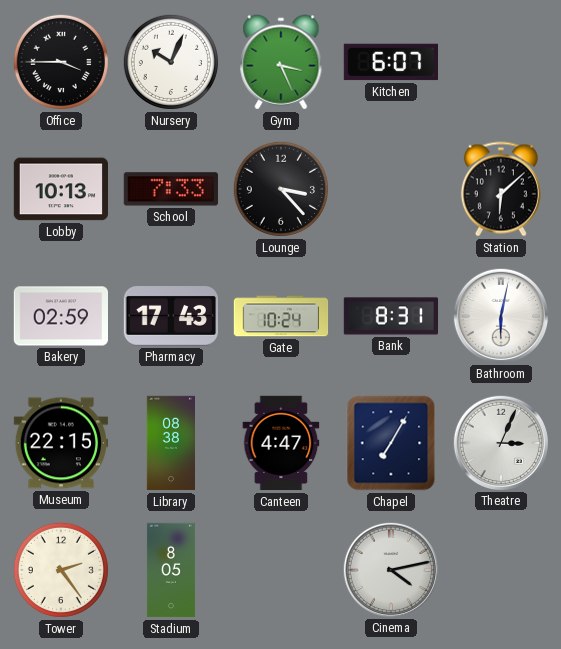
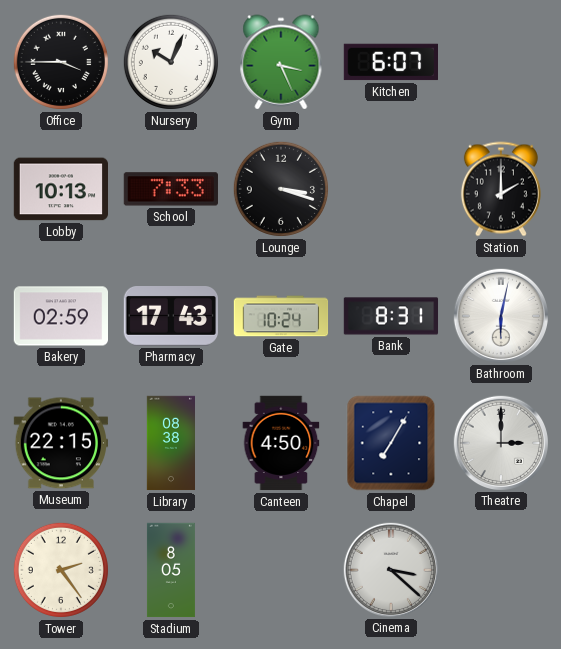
Lounge: 3:23 -> 3:18
Station: 6:08 -> 2:00
Canteen: 4:47 -> 4:50
Theatre: 3:04 -> 3:00
Cinema: 4:13 -> 3:22
